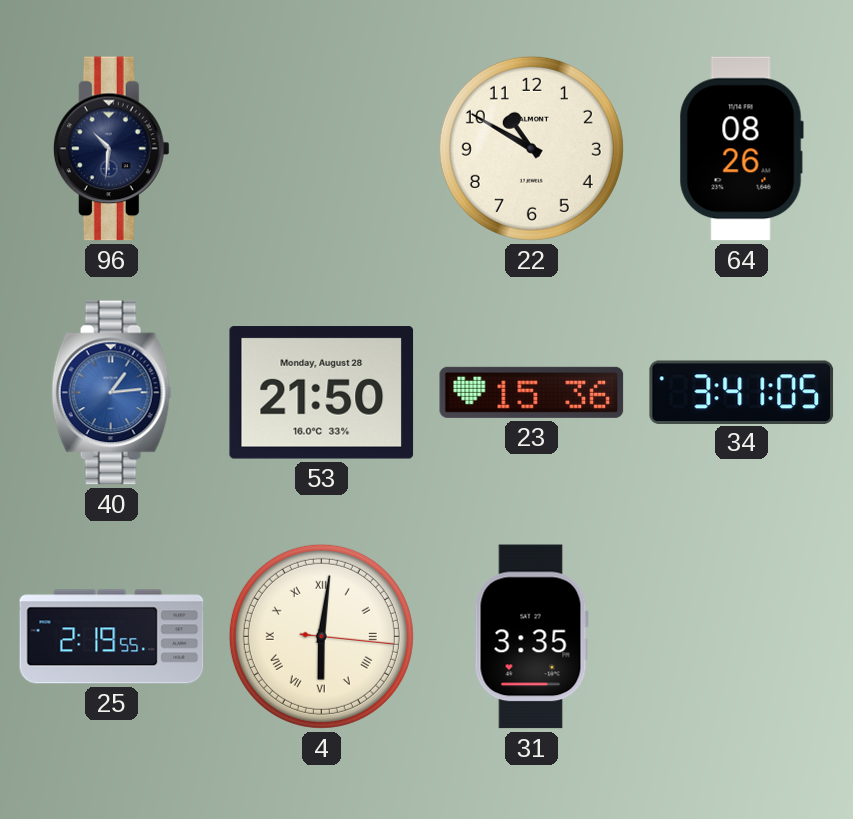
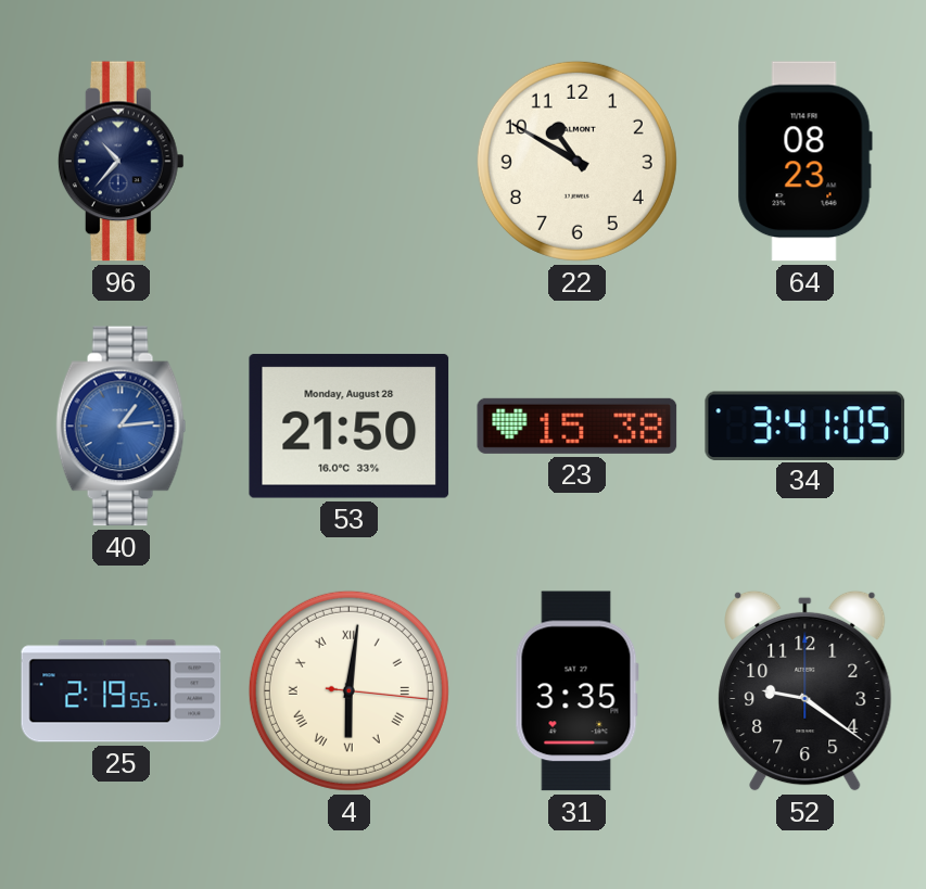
96: 10:31 -> 10:37
64: 08:26 -> 08:23
23: 15:36 -> 15:38
52: none -> 9:21
